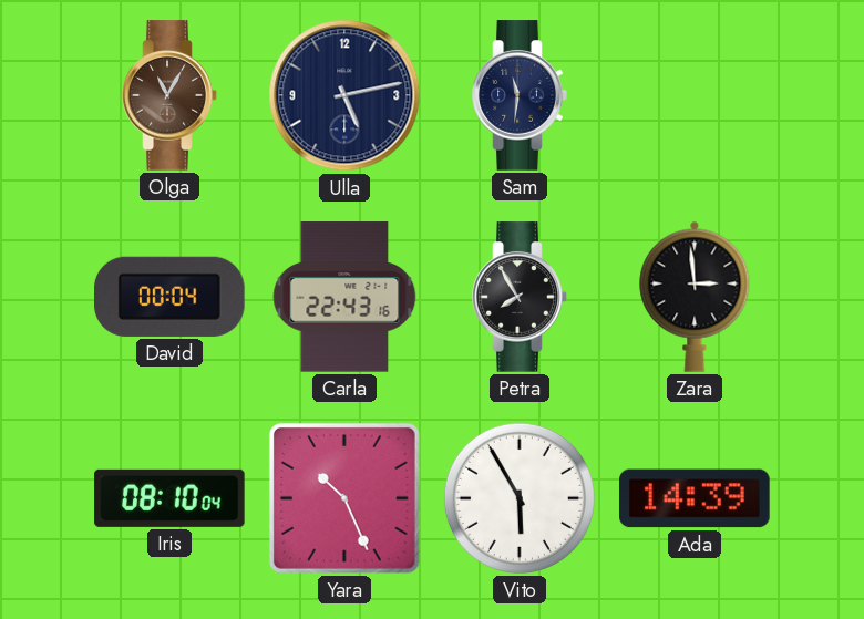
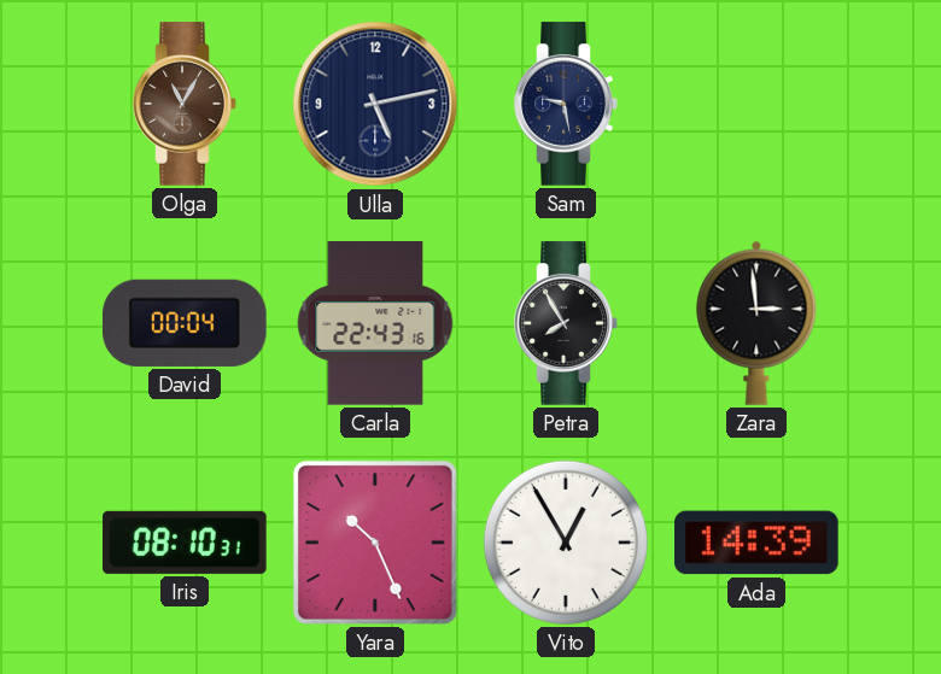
Sam: 11:31 -> 9:28
Iris: 08:10:04 -> 08:10:31
Vito: 5:55 -> 12:55
